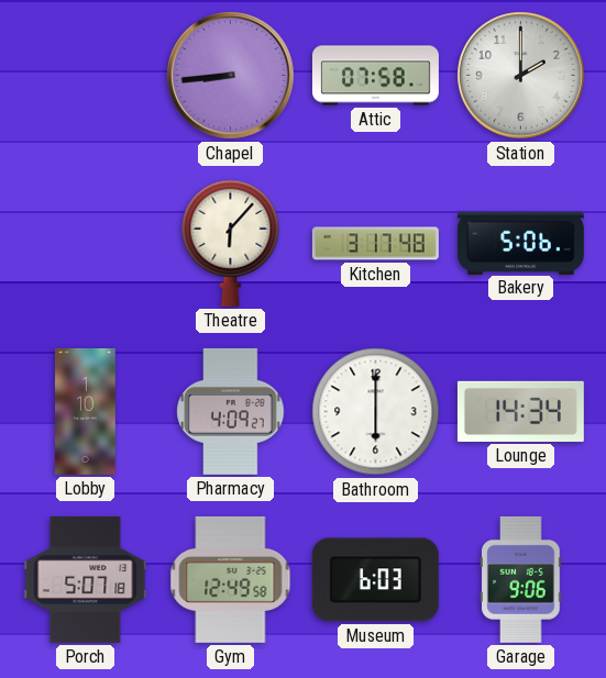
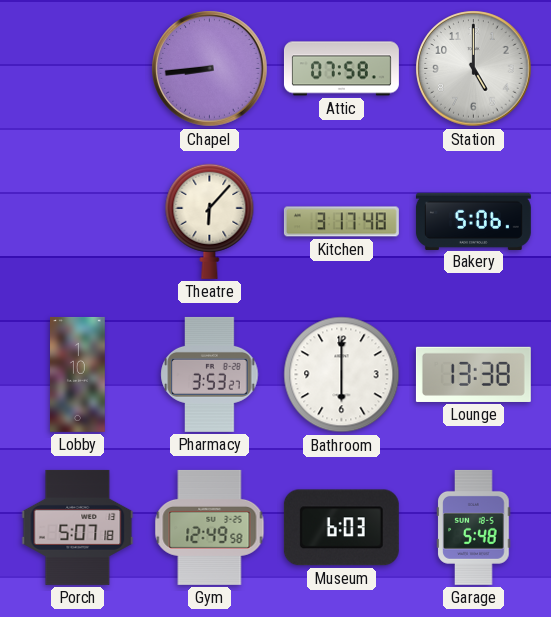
Station: 2:00 -> 5:00
Pharmacy: 4:09 -> 3:53
Lounge: 14:34 -> 13:38
Garage: 9:06 -> 5:48
